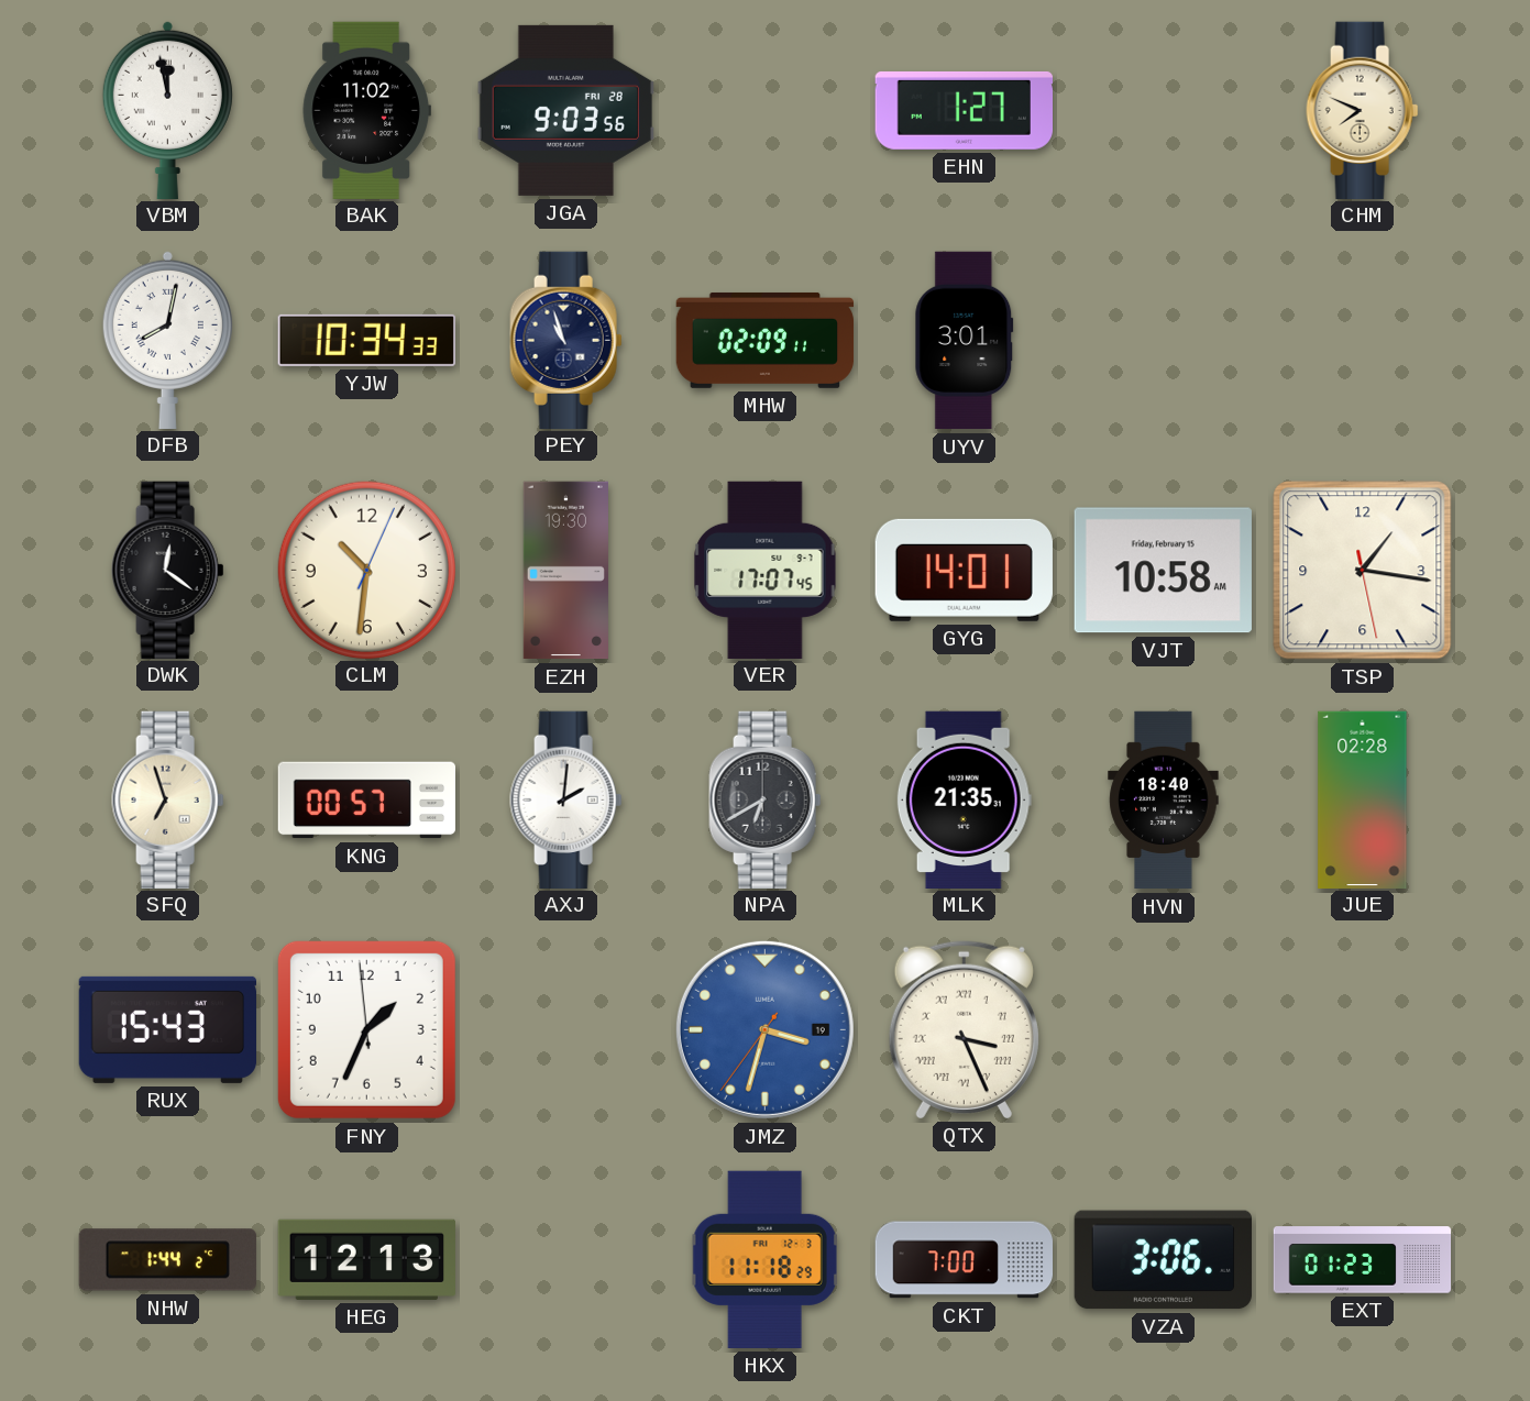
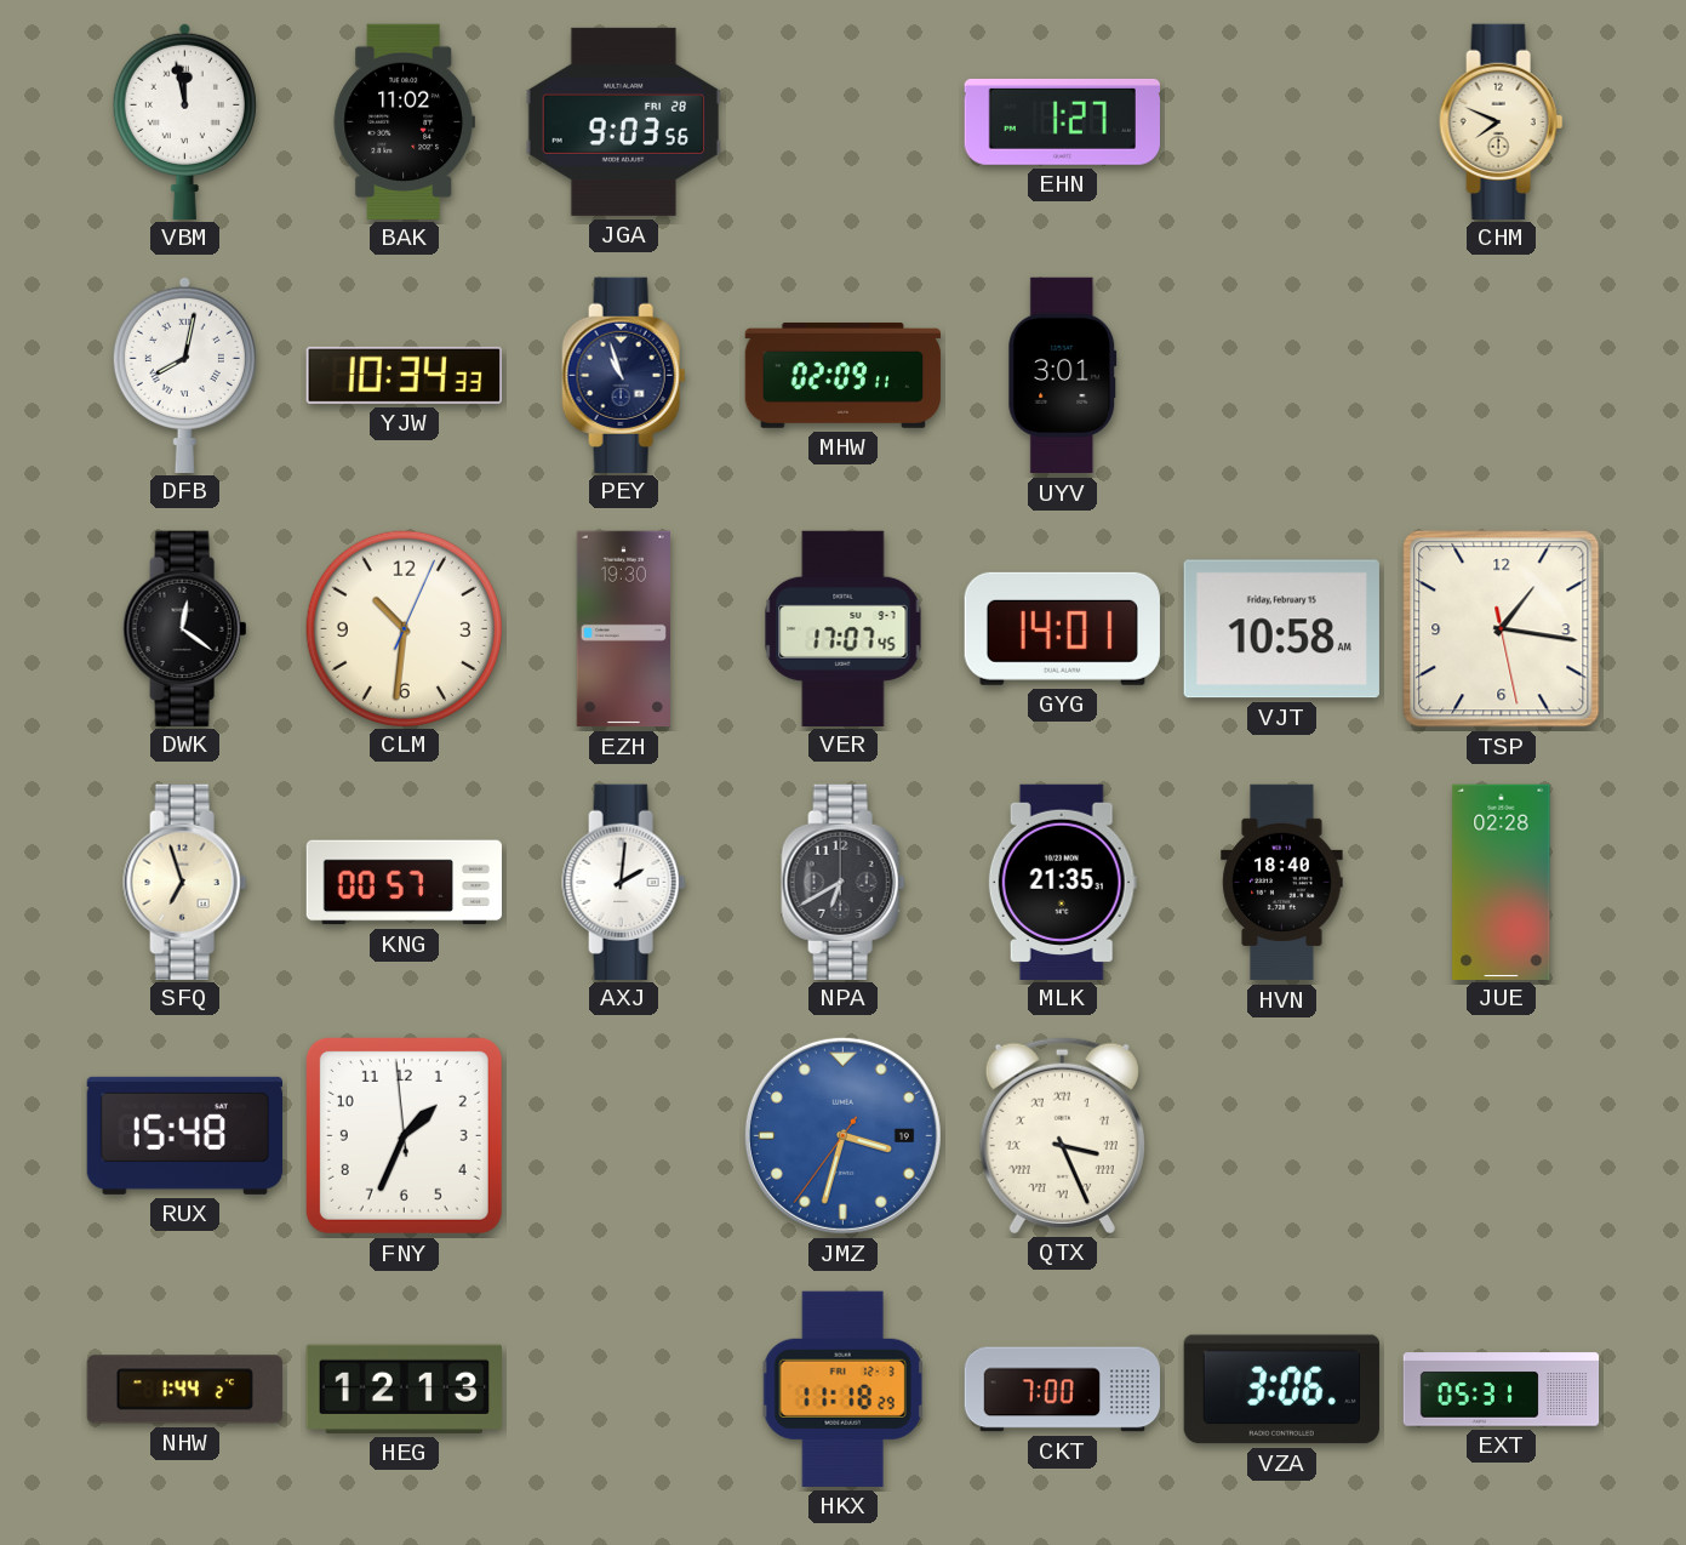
RUX: 15:43 -> 15:48
EXT: 01:23 -> 05:31
